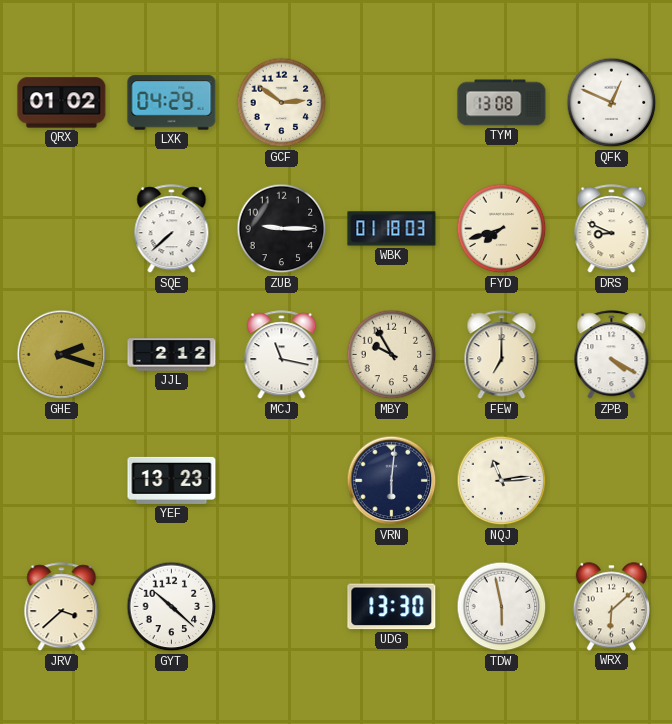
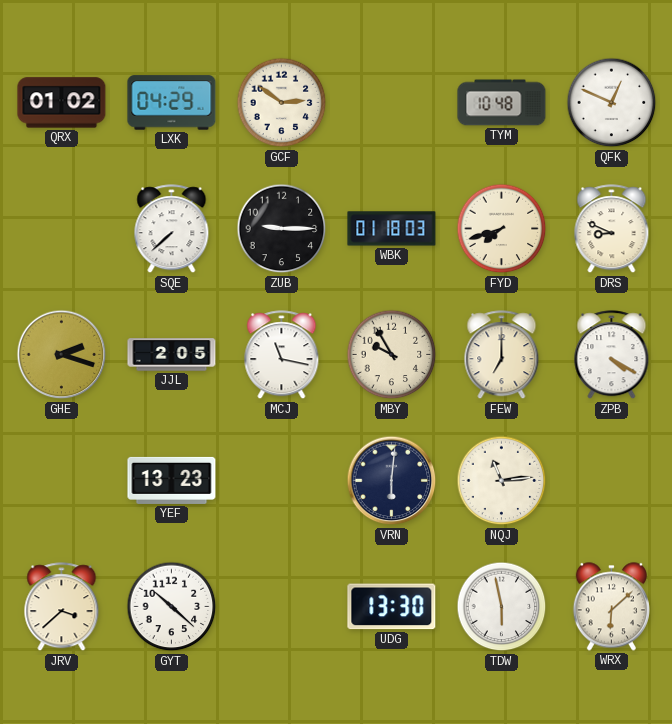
TYM: 13:08 -> 10:48
JJL: 2:12 -> 2:05
